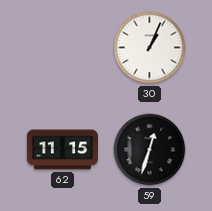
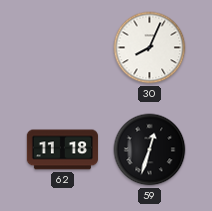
30: 1:04 -> 8:04
62: 11:15 -> 11:18
